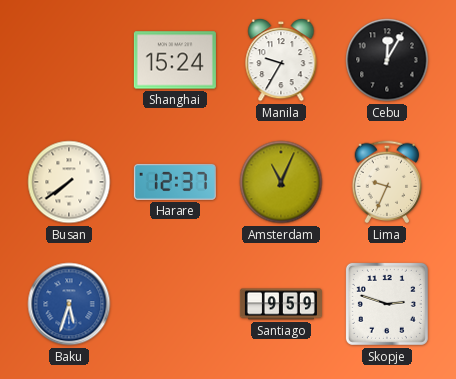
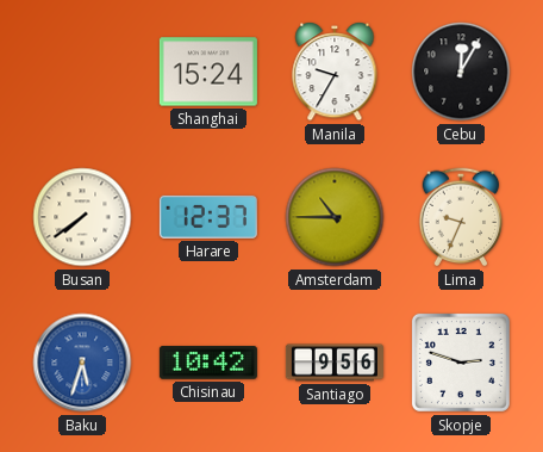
Amsterdam: 11:04 -> 10:45
Chisinau: none -> 10:42
Santiago: 9:59 -> 9:56
